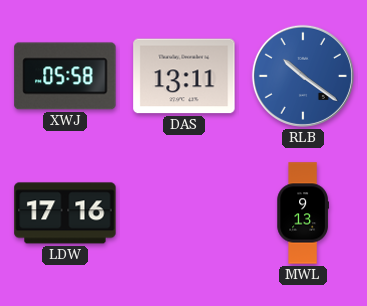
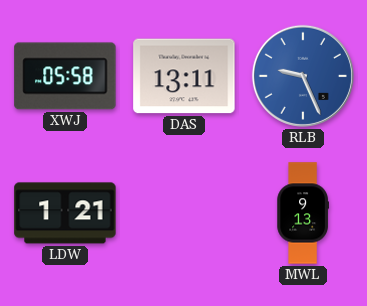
RLB: 10:21 -> 9:26
LDW: 17:16 -> 1:21
